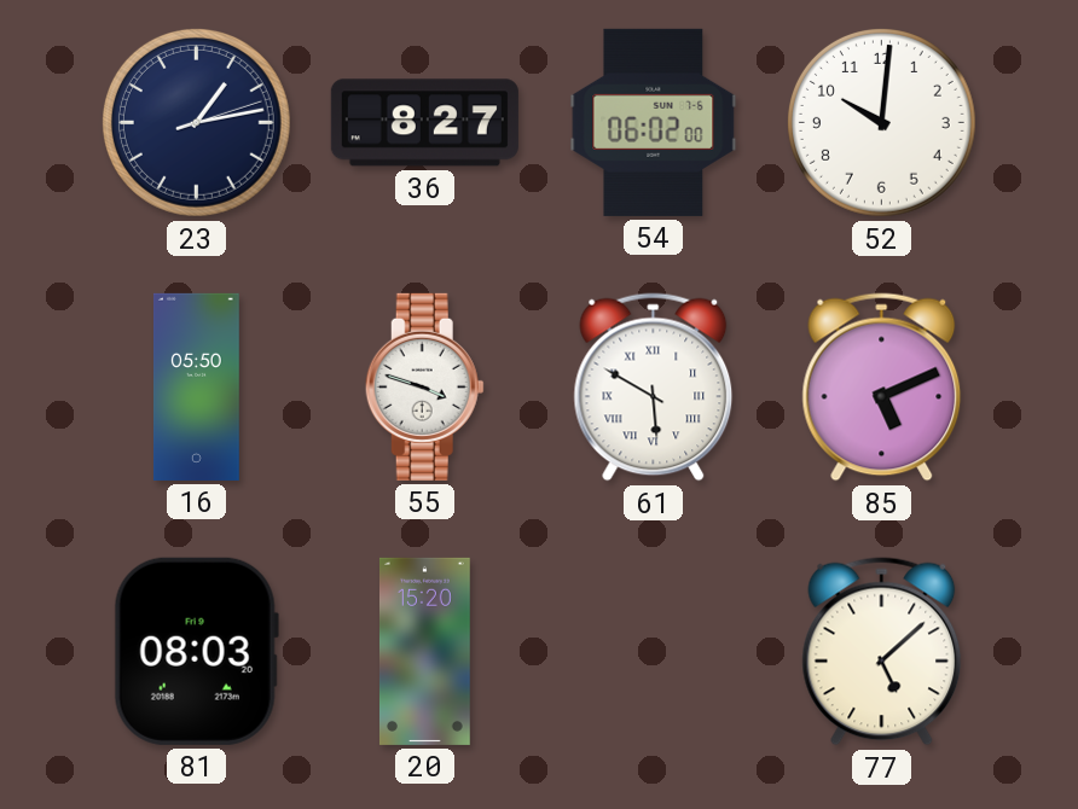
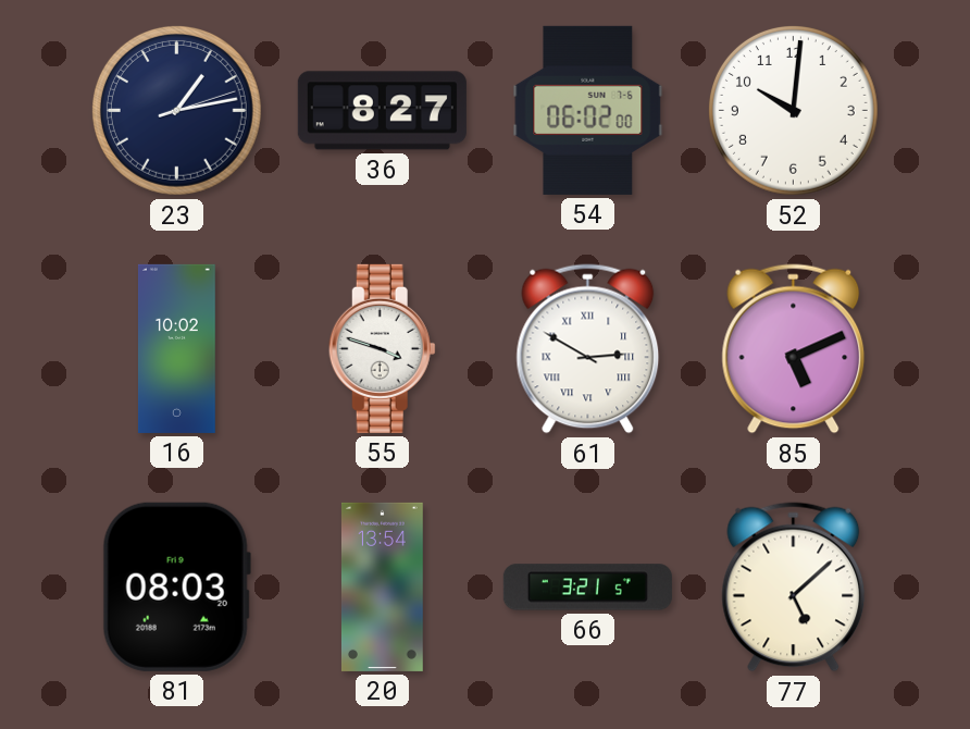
16: 05:50 -> 10:02
61: 5:50 -> 2:50
20: 15:20 -> 13:54
66: none -> 3:21
